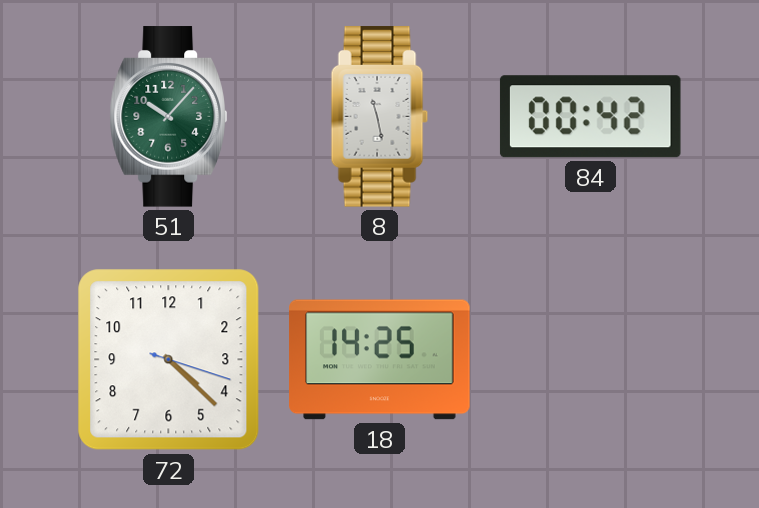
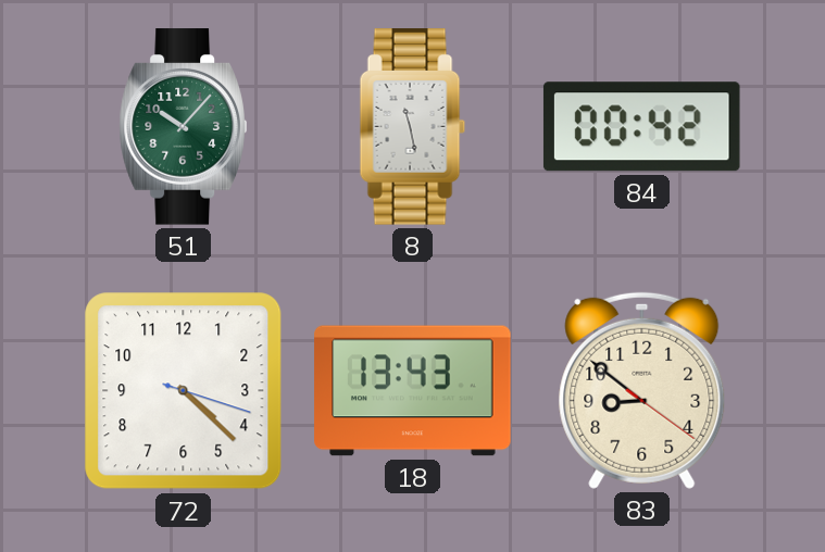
18: 14:25 -> 13:43
83: none -> 8:51
